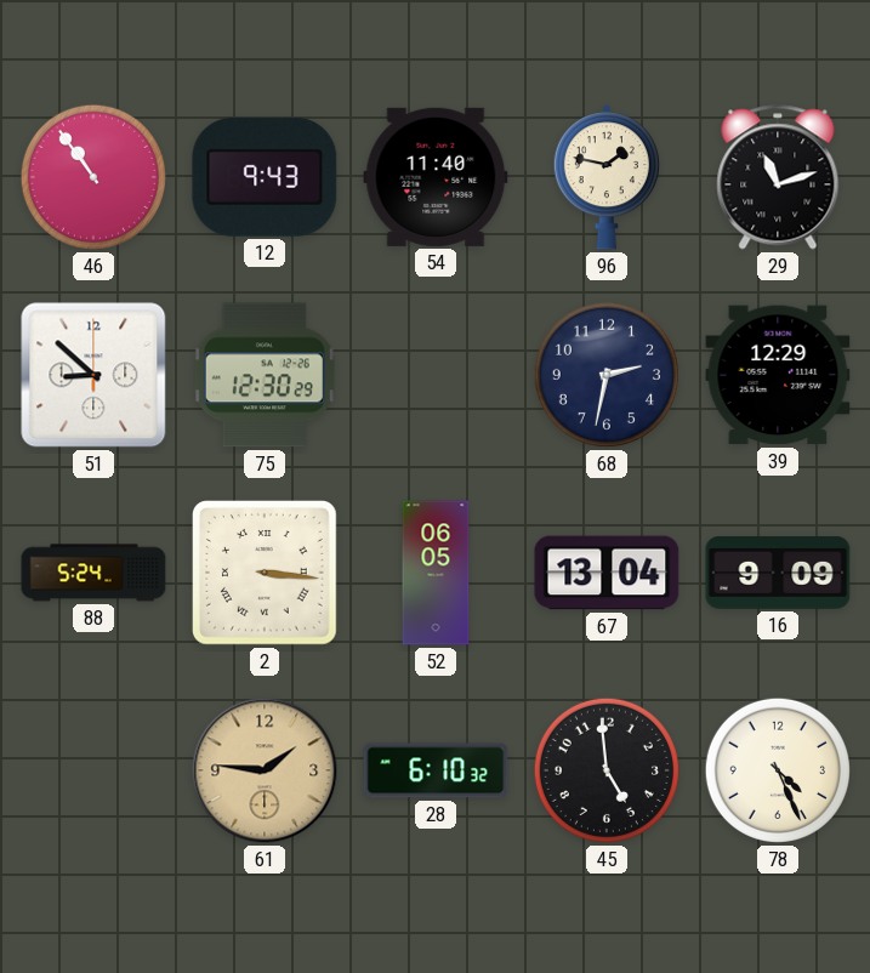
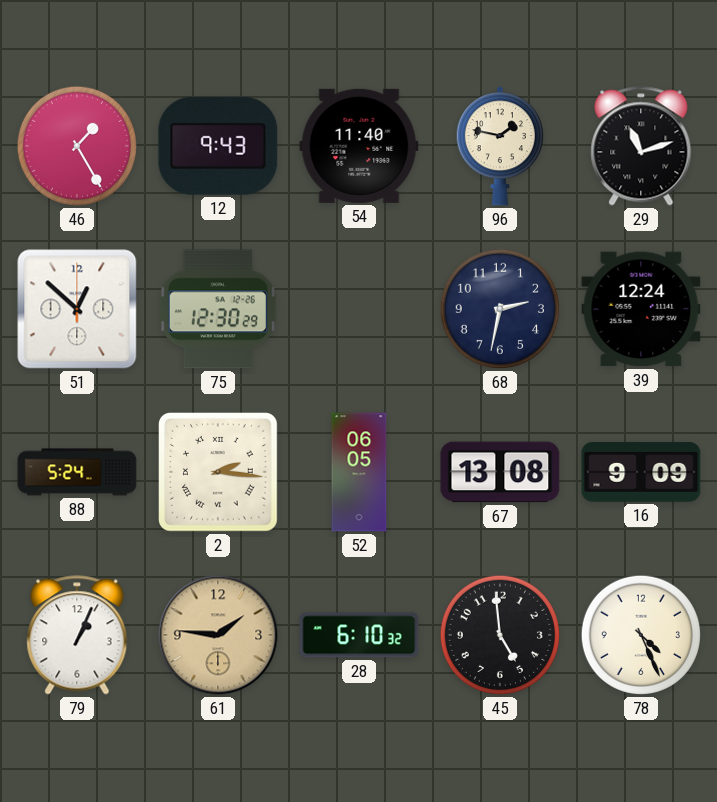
46: 10:54 -> 1:25
51: 8:52 -> 12:52
39: 12:29 -> 12:24
2: 3:16 -> 2:16
67: 13:04 -> 13:08
79: none -> 1:04
